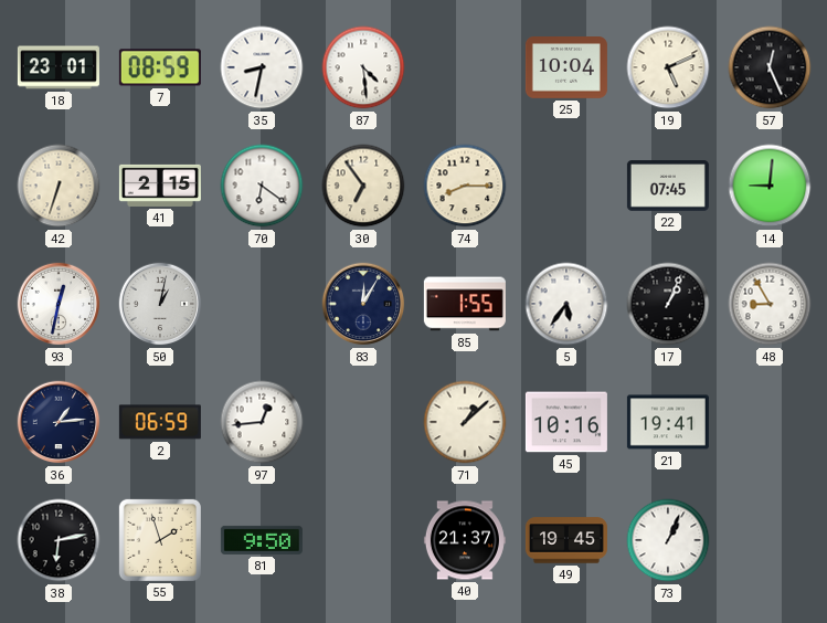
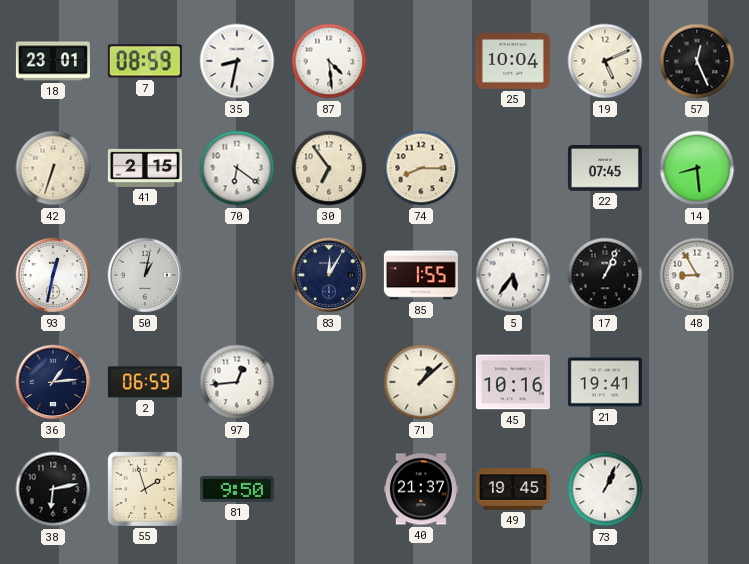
14: 9:01 -> 8:29
